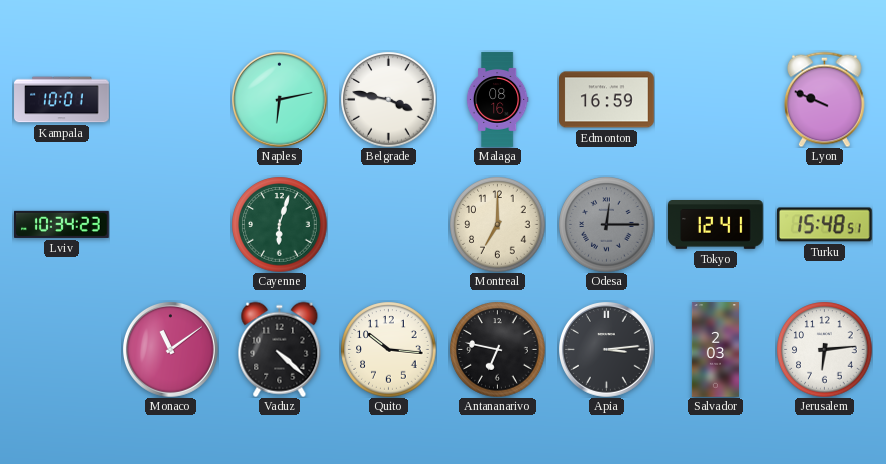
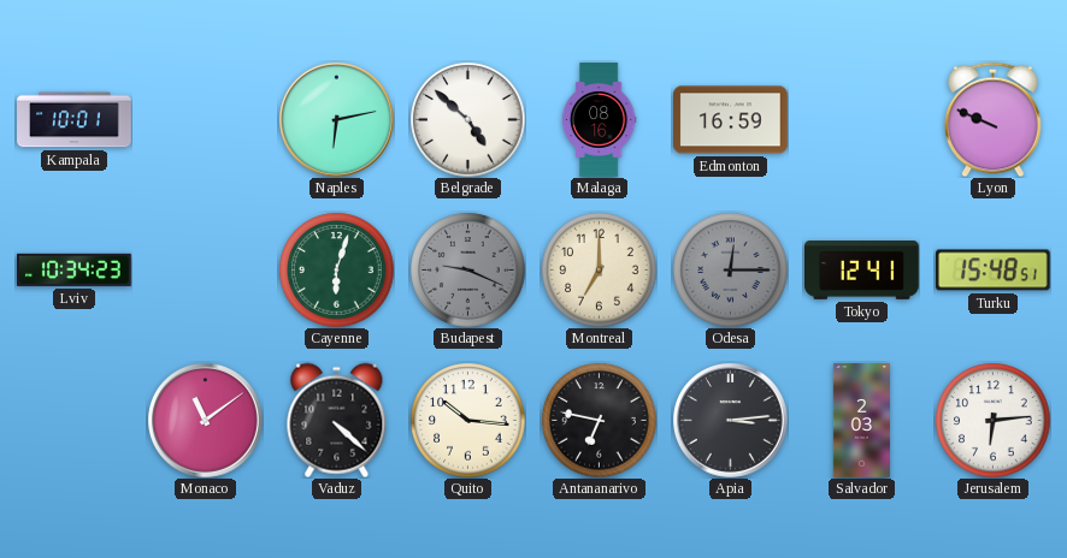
Belgrade: 3:47 -> 4:52
Budapest: none -> 9:19
